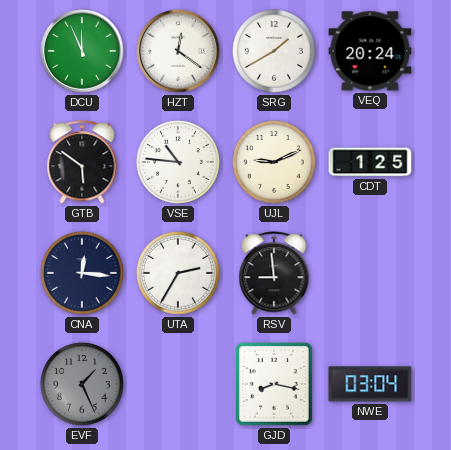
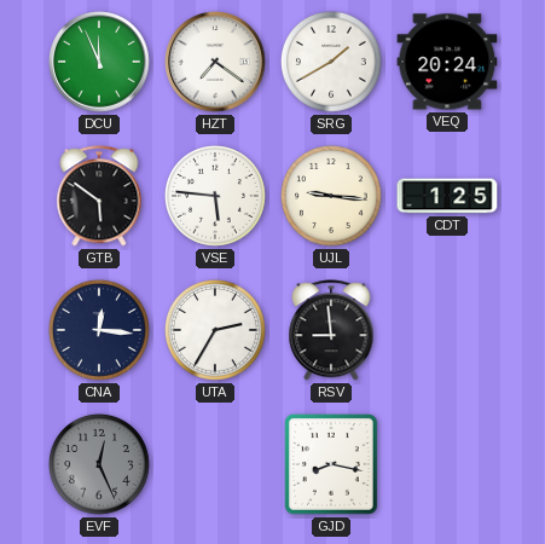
HZT: 12:21 -> 7:21
VSE: 10:46 -> 5:46
UJL: 9:11 -> 9:16
EVF: 1:26 -> 12:26
NWE: 03:04 -> none
